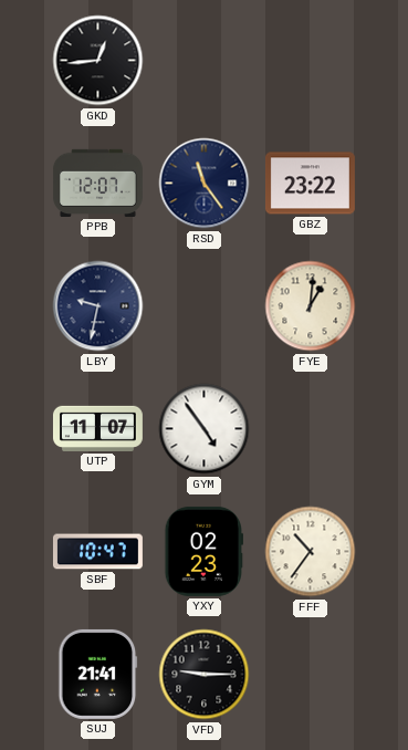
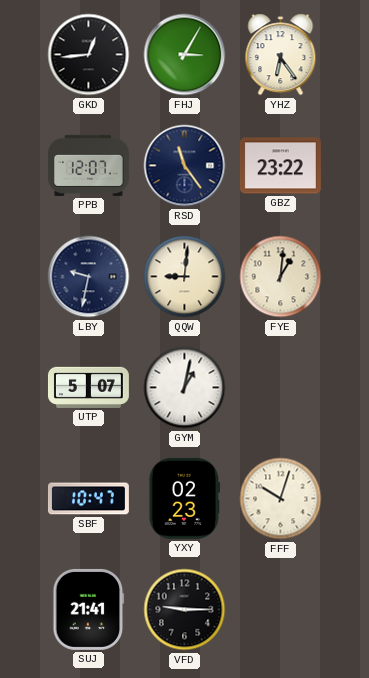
FHJ: none -> 3:05
YHZ: none -> 6:24
QQW: none -> 9:01
UTP: 11:07 -> 5:07
GYM: 4:54 -> 1:02
FFF: 10:36 -> 10:03
